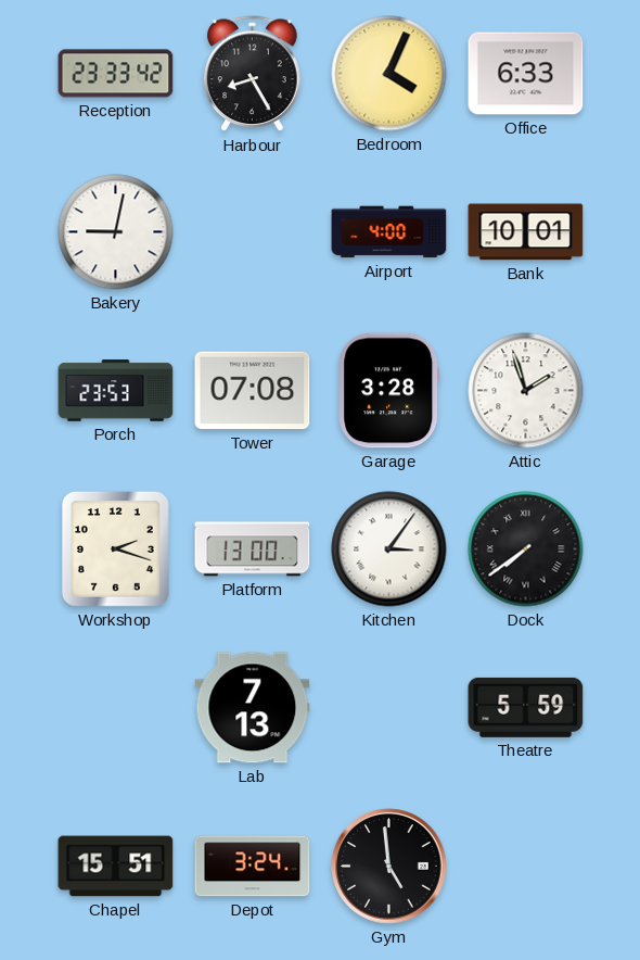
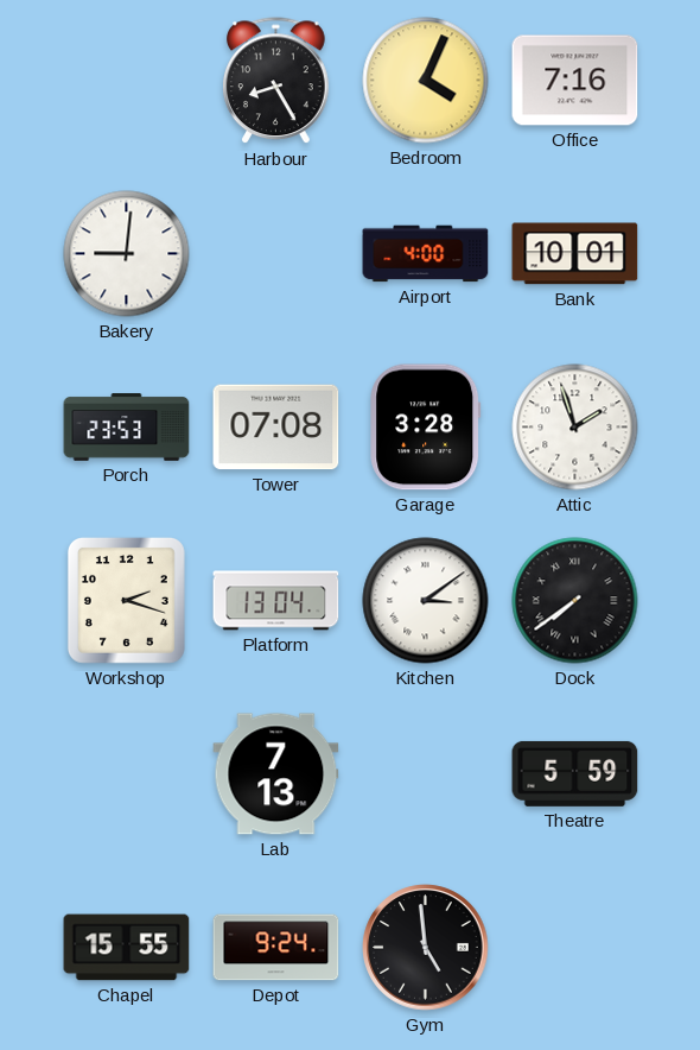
Reception: 23:33 -> none
Office: 6:33 -> 7:16
Bakery: 9:02 -> 9:01
Platform: 13:00 -> 13:04
Kitchen: 3:06 -> 3:09
Chapel: 15:51 -> 15:55
Depot: 3:24 -> 9:24
